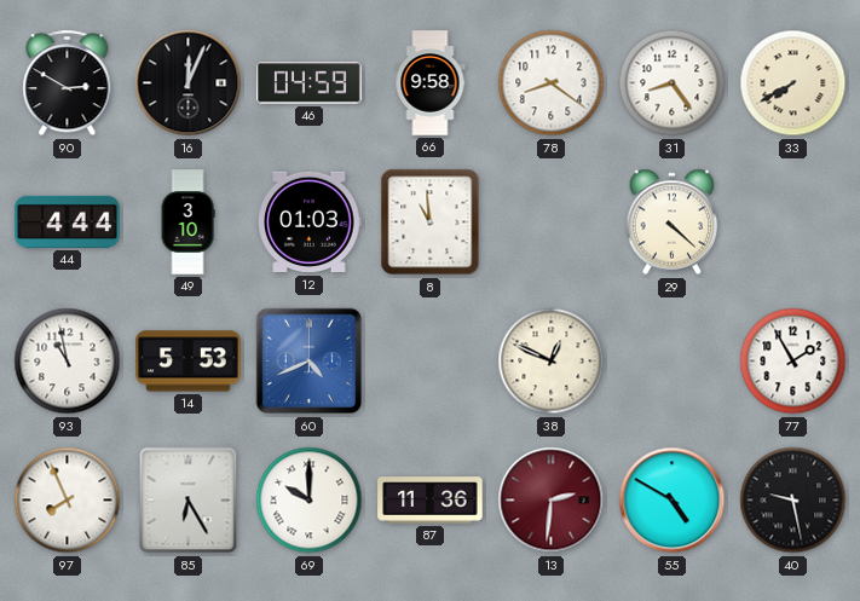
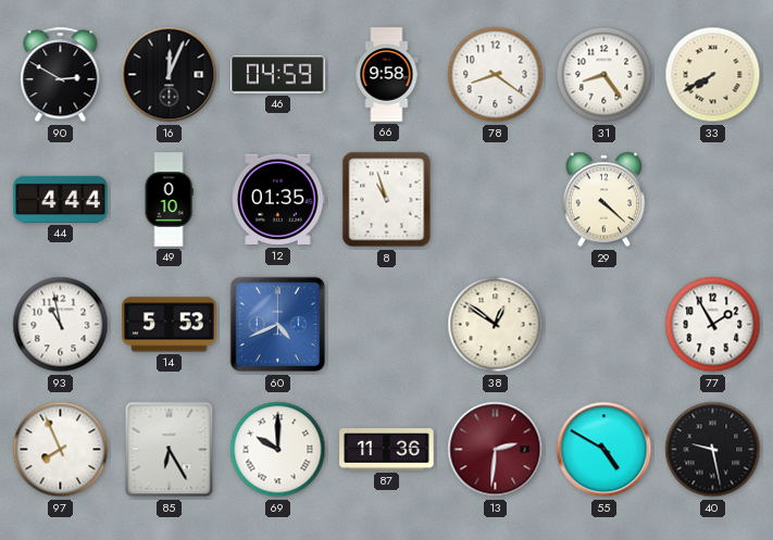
49: 3:10 -> 0:10
12: 01:03 -> 01:35
8: 10:59 -> 10:57
38: 12:49 -> 12:51
